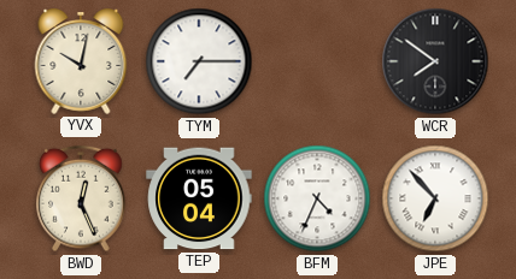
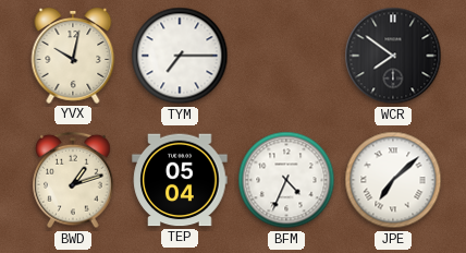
BWD: 12:26 -> 1:12
JPE: 6:53 -> 7:08
